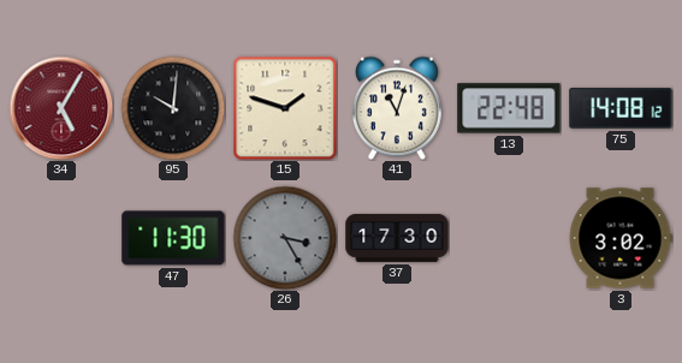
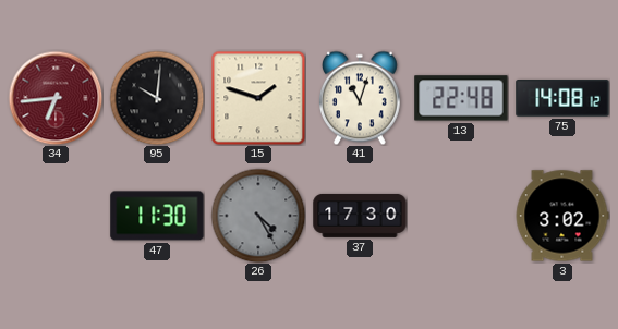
34: 5:05 -> 6:44
26: 3:25 -> 4:25
